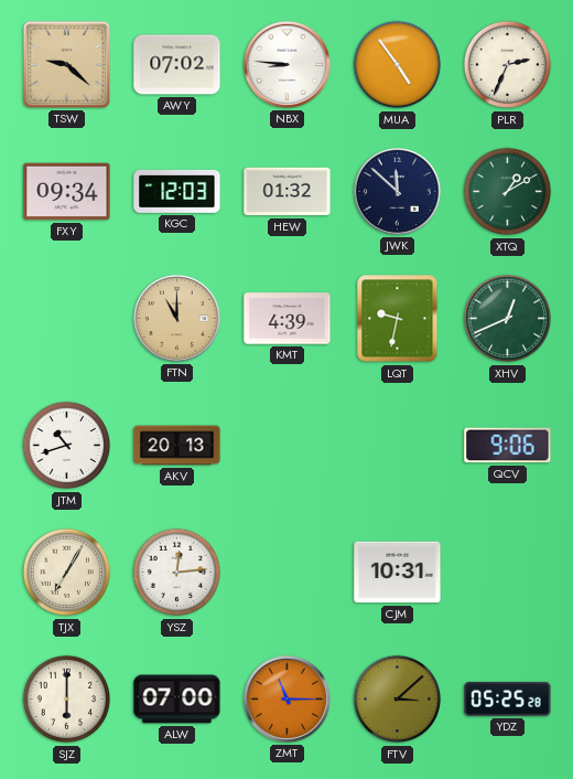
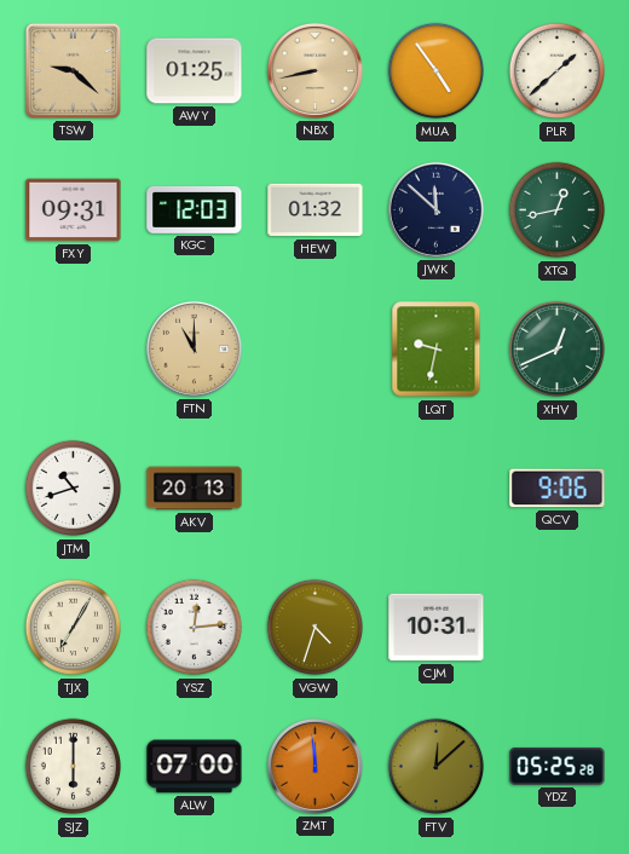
AWY: 07:02 -> 01:25
NBX: 8:46 -> 8:43
NBX dial: white -> champagne
PLR: 2:34 -> 1:38
FXY: 09:34 -> 09:31
XTQ: 1:10 -> 12:43
KMT: 4:39 -> none
VGW: none -> 4:33
ZMT: 11:15 -> 11:59
FTV: 3:08 -> 12:08
